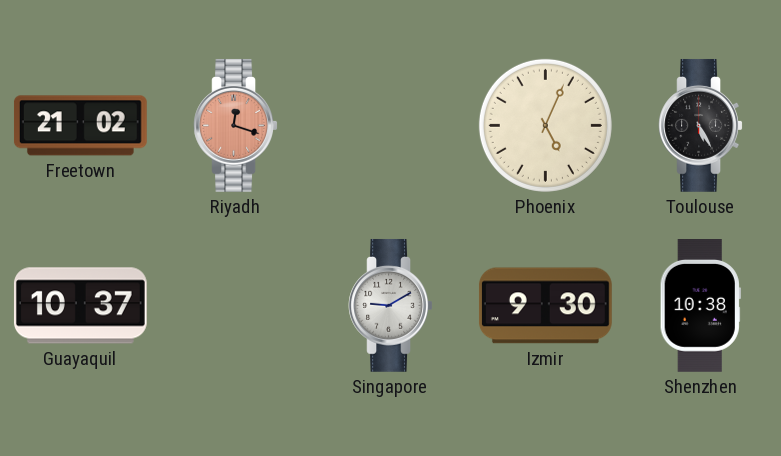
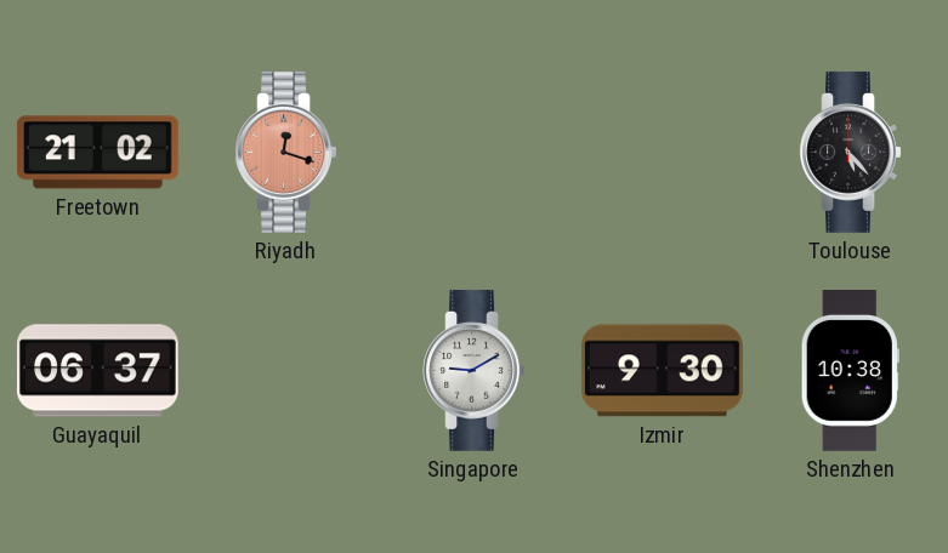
Phoenix: 5:04 -> none
Toulouse: 5:25 -> 5:23
Guayaquil: 10:37 -> 06:37
